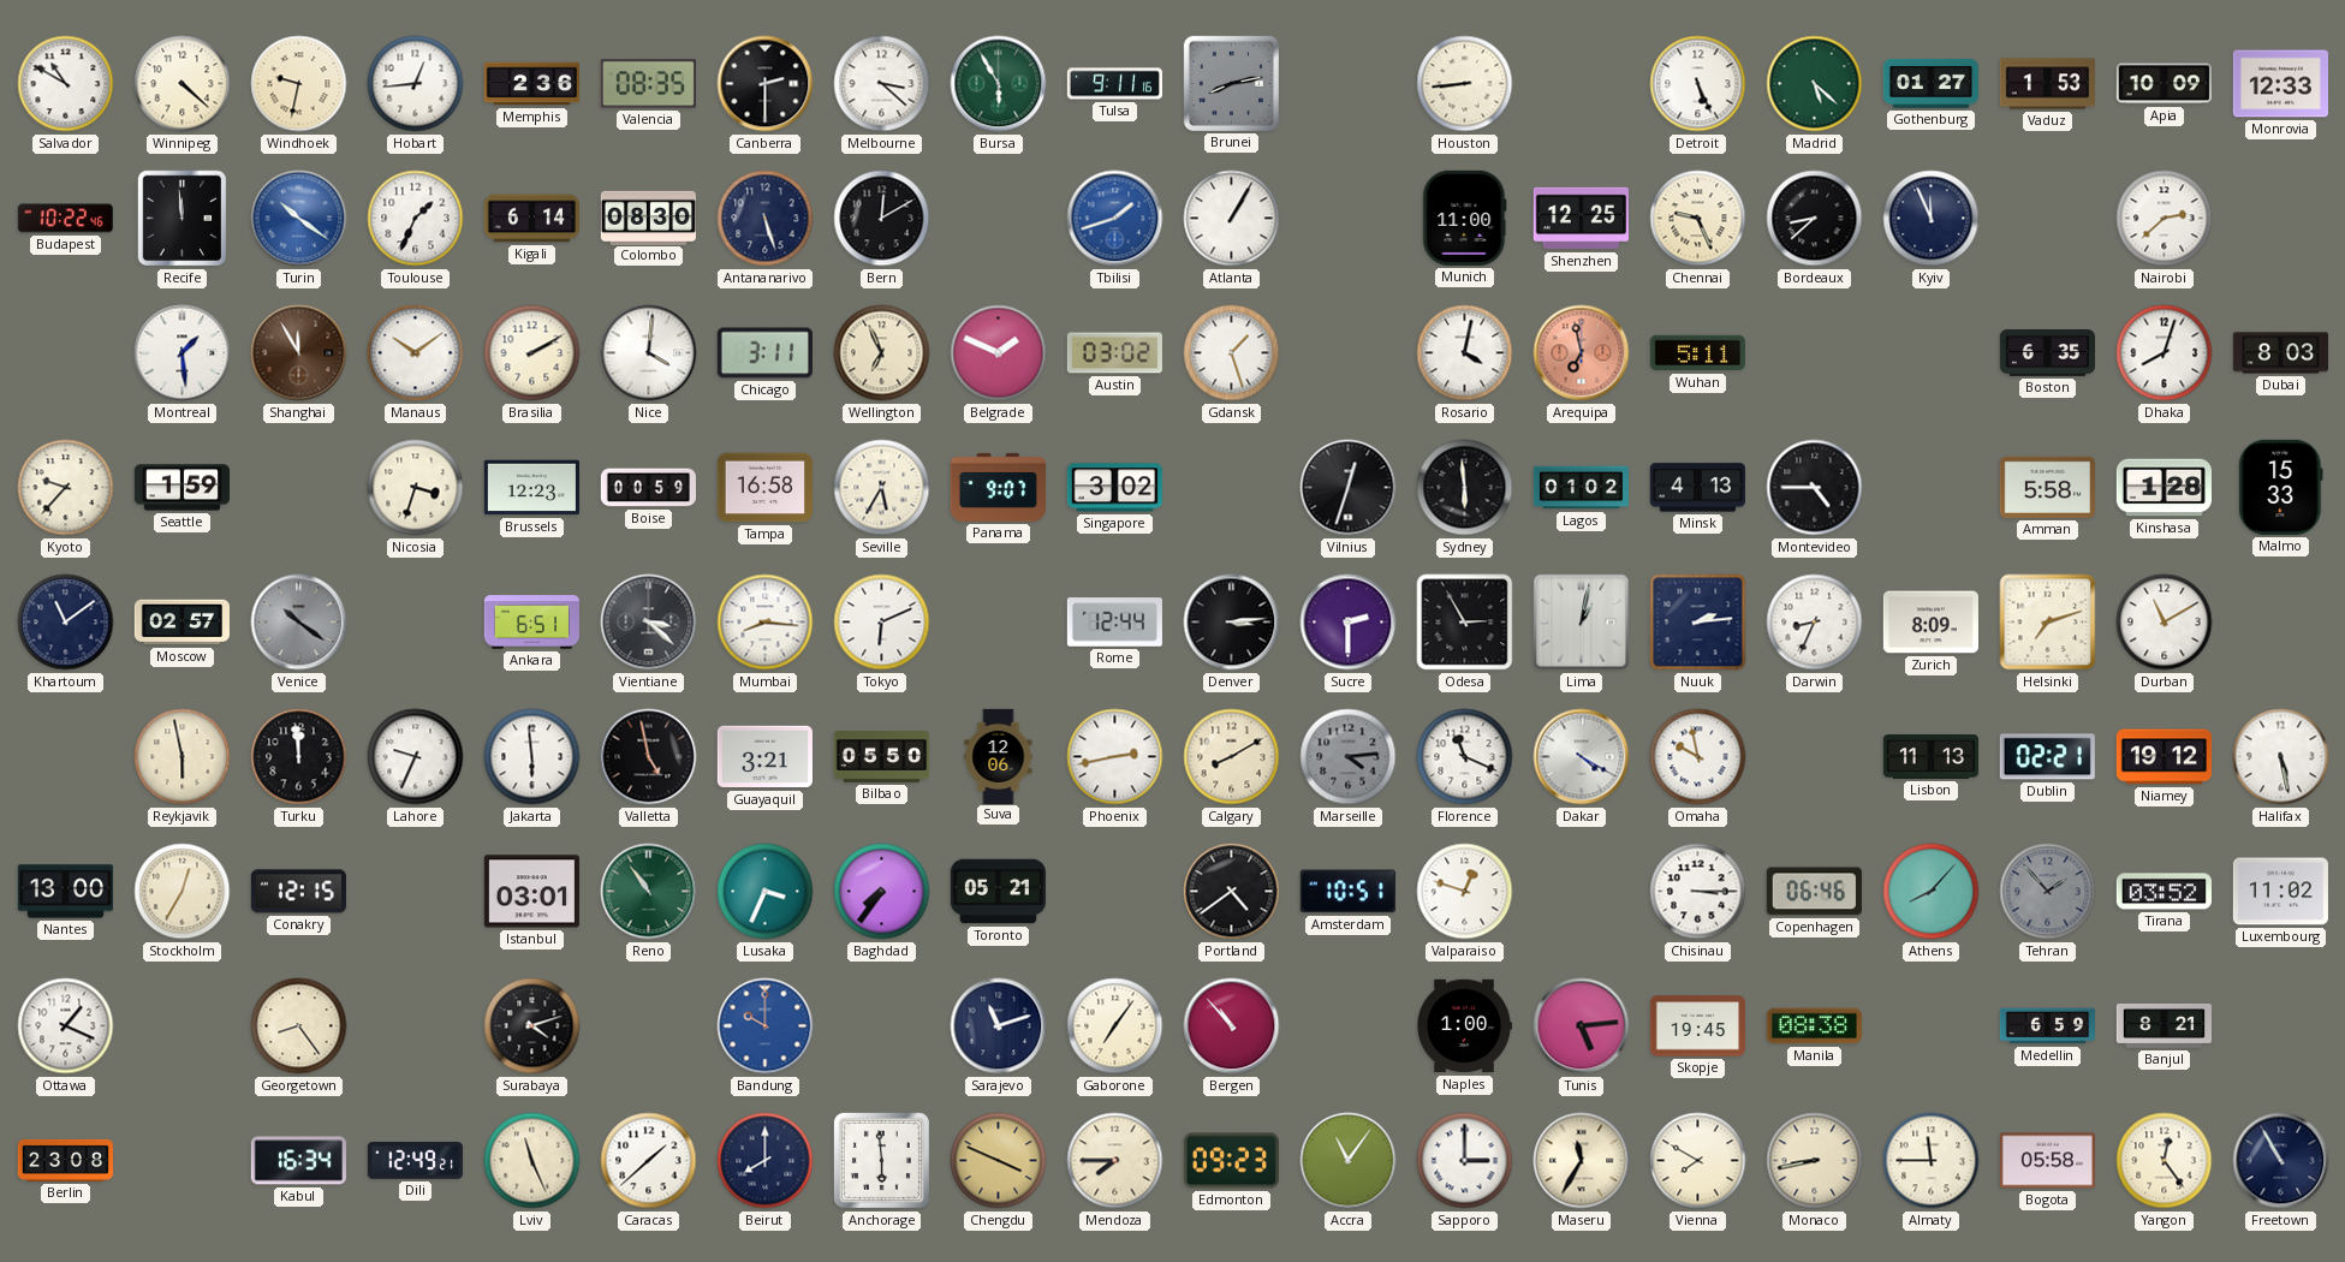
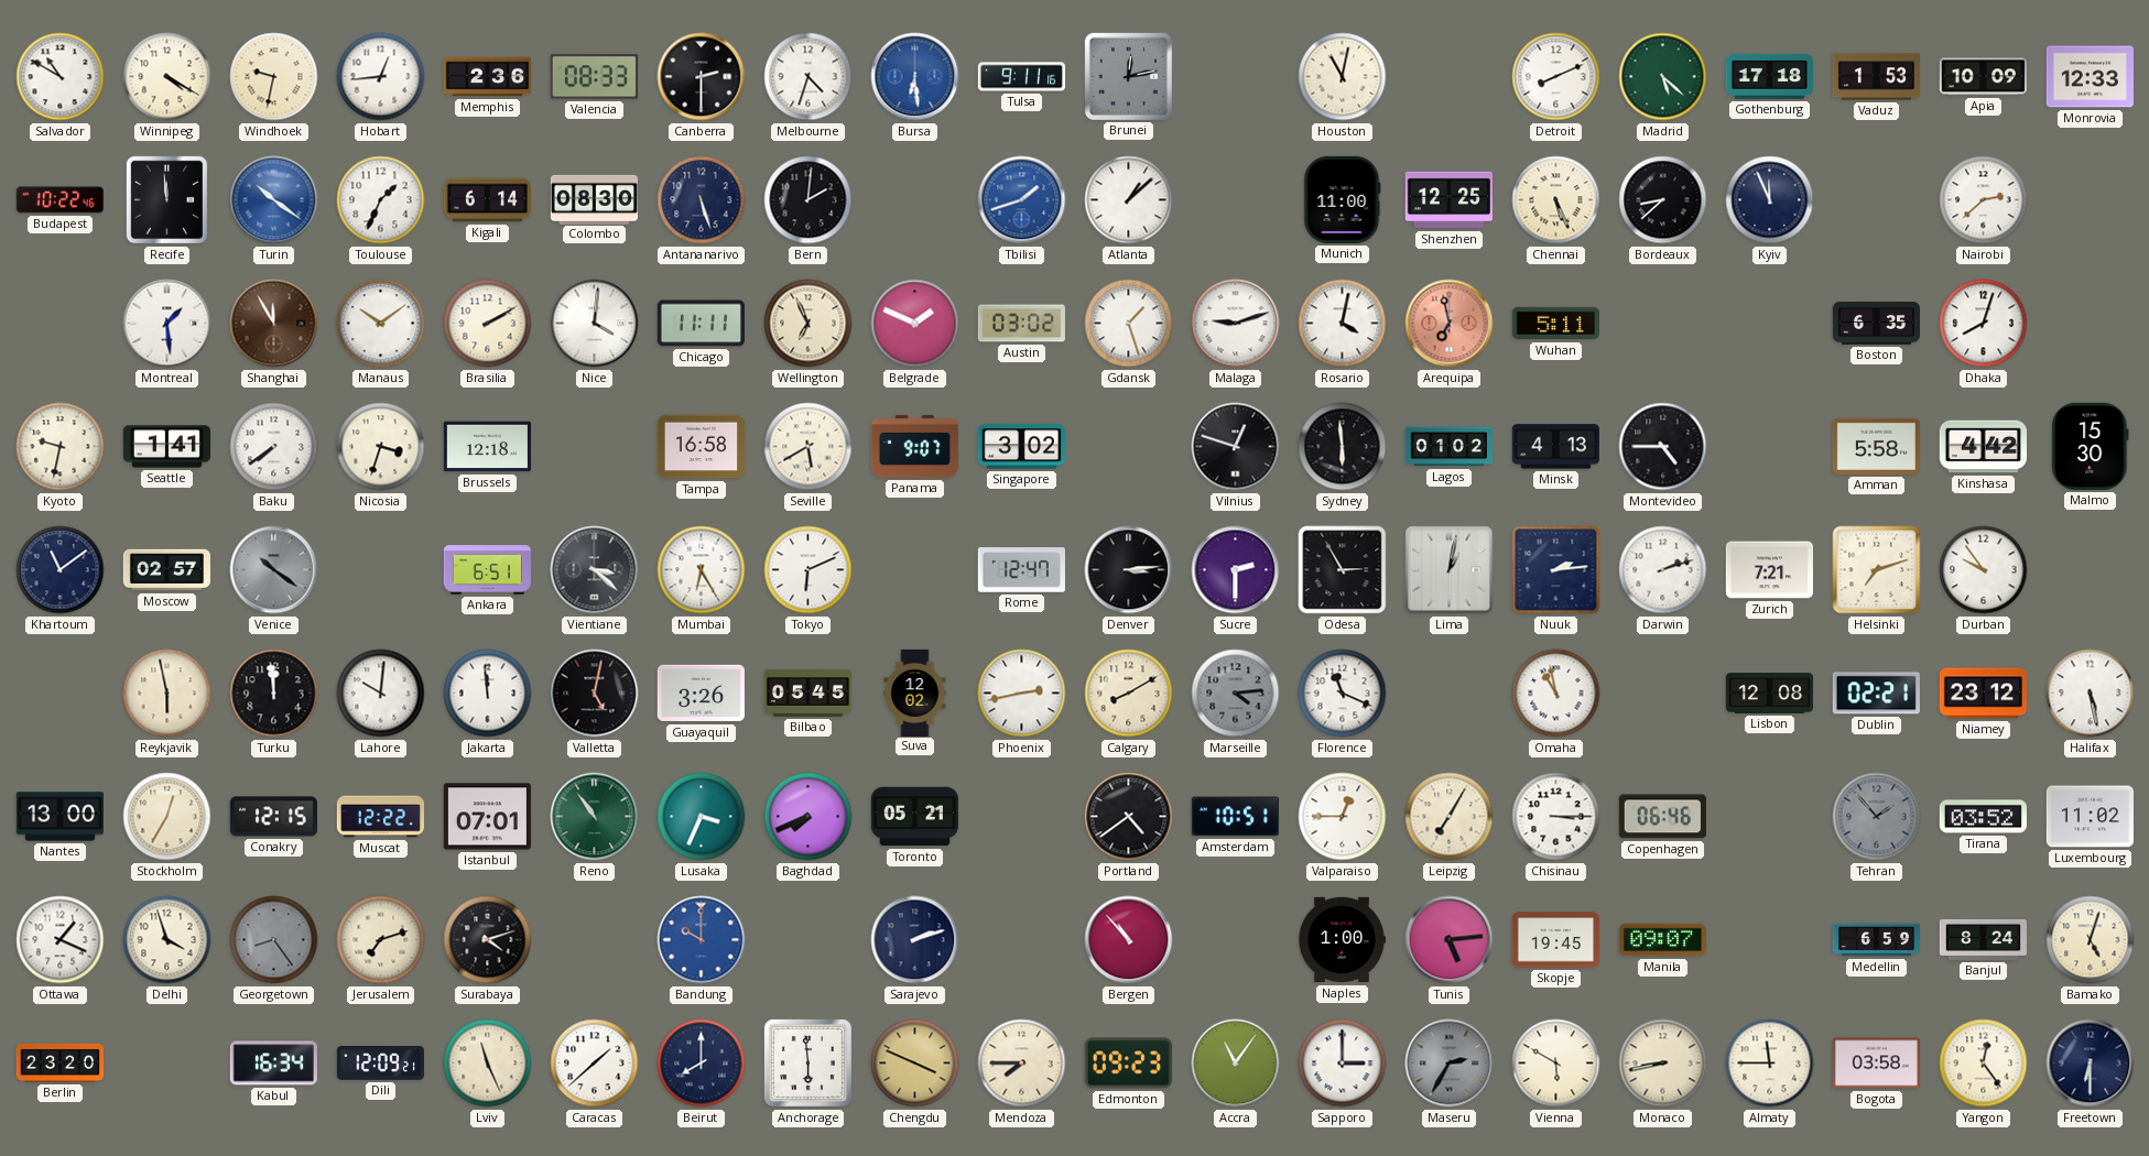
Winnipeg: 4:22 -> 4:20
Valencia: 08:35 -> 08:33
Melbourne: 3:22 -> 4:33
Bursa: 5:55 -> 6:29
Bursa dial: green -> blue
Brunei: 8:13 -> 12:13
Houston: 8:44 -> 11:02
Detroit: 5:26 -> 8:11
Gothenburg: 01:27 -> 17:18
Bern: 12:10 -> 2:01
Atlanta: 1:05 -> 1:08
Chennai: 9:26 -> 5:26
Chicago: 3:11 -> 11:11
Malaga: none -> 9:12
Dubai: 8:03 -> none
Kyoto: 9:37 -> 9:32
Seattle: 1:59 -> 1:41
Baku: none -> 7:39
Brussels: 12:23 -> 12:18
Boise: 00:59 -> none
Seville: 5:35 -> 5:40
Vilnius: 12:33 -> 12:48
Kinshasa: 1:28 -> 4:42
Malmo: 15:33 -> 15:30
Mumbai: 8:16 -> 6:25
Rome: 12:44 -> 12:47
Darwin: 8:34 -> 2:12
Zurich: 8:09 -> 7:21
Durban: 11:10 -> 9:54
Lahore: 9:34 -> 10:01
Jakarta: 5:59 -> 11:59
Valletta: 4:58 -> 5:02
Guayaquil: 3:21 -> 3:26
Bilbao: 05:50 -> 05:45
Suva: 12:06 -> 12:02
Dakar: 4:20 -> none
Omaha: 9:58 -> 10:58
Lisbon: 11:13 -> 12:08
Niamey: 19:12 -> 23:12
Muscat: none -> 12:22
Istanbul: 03:01 -> 07:01
Baghdad: 7:36 -> 7:41
Valparaiso: 12:48 -> 12:45
Leipzig: none -> 7:05
Athens: 8:07 -> none
Delhi: none -> 3:57
Georgetown dial: cream -> grey
Jerusalem: none -> 7:12
Sarajevo: 11:12 -> 2:12
Gaborone: 7:06 -> none
Manila: 08:38 -> 09:07
Banjul: 8:21 -> 8:24
Bamako: none -> 5:03
Berlin: 23:08 -> 23:20
Dili: 12:49 -> 12:09
Maseru: 11:35 -> 2:35
Maseru dial: cream -> grey
Vienna: 7:50 -> 5:50
Bogota: 05:58 -> 03:58
Freetown: 10:55 -> 6:30
